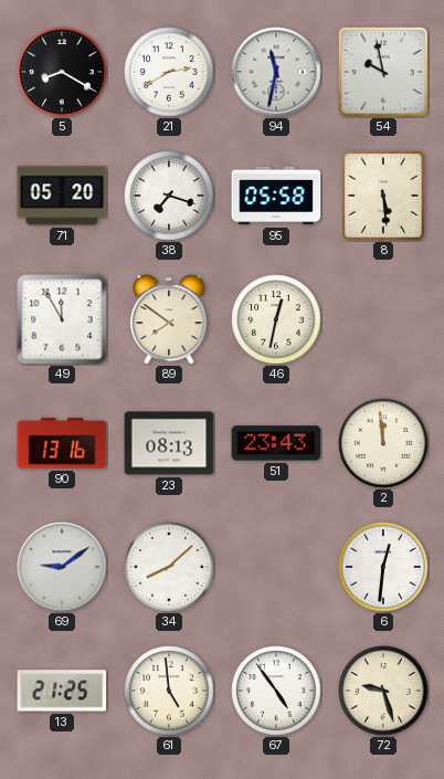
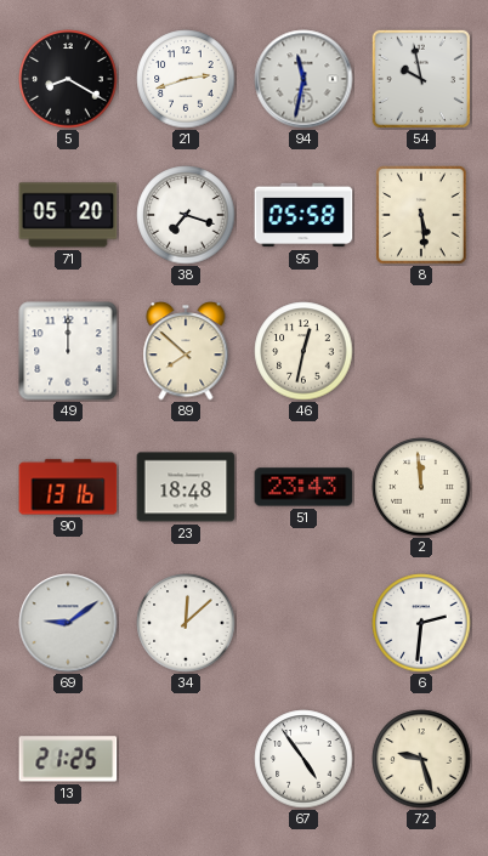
21: 2:40 -> 2:42
49: 11:55 -> 12:00
89: 7:51 -> 7:52
23: 08:13 -> 18:48
34: 8:08 -> 12:08
6: 12:31 -> 2:31
61: 4:59 -> none
